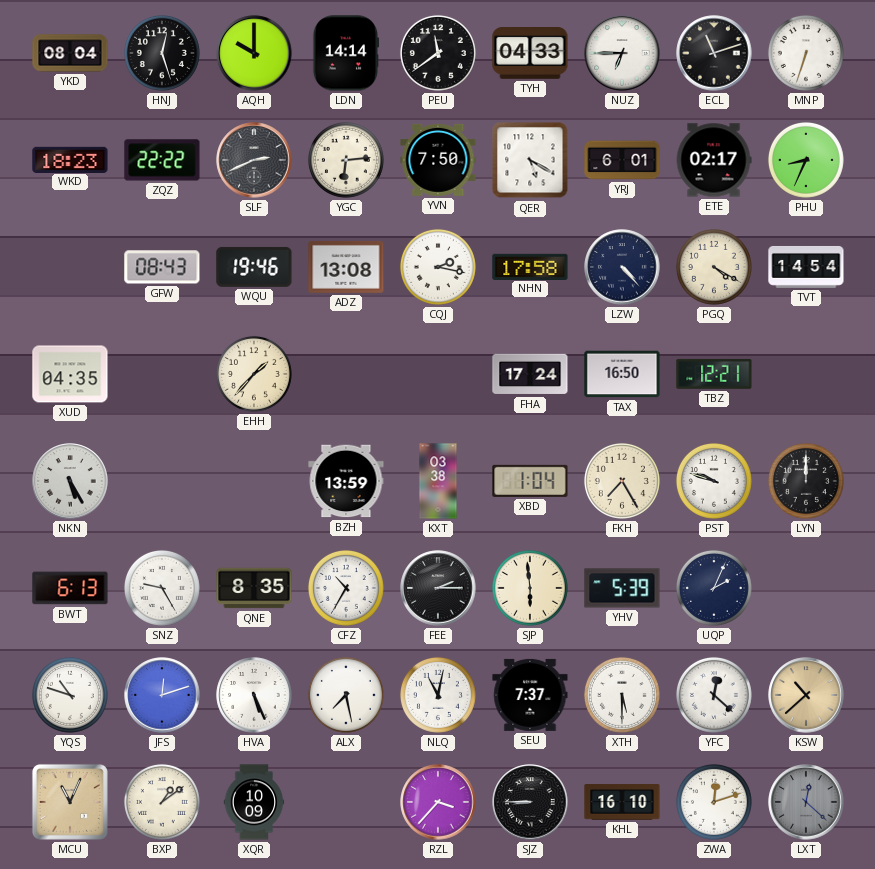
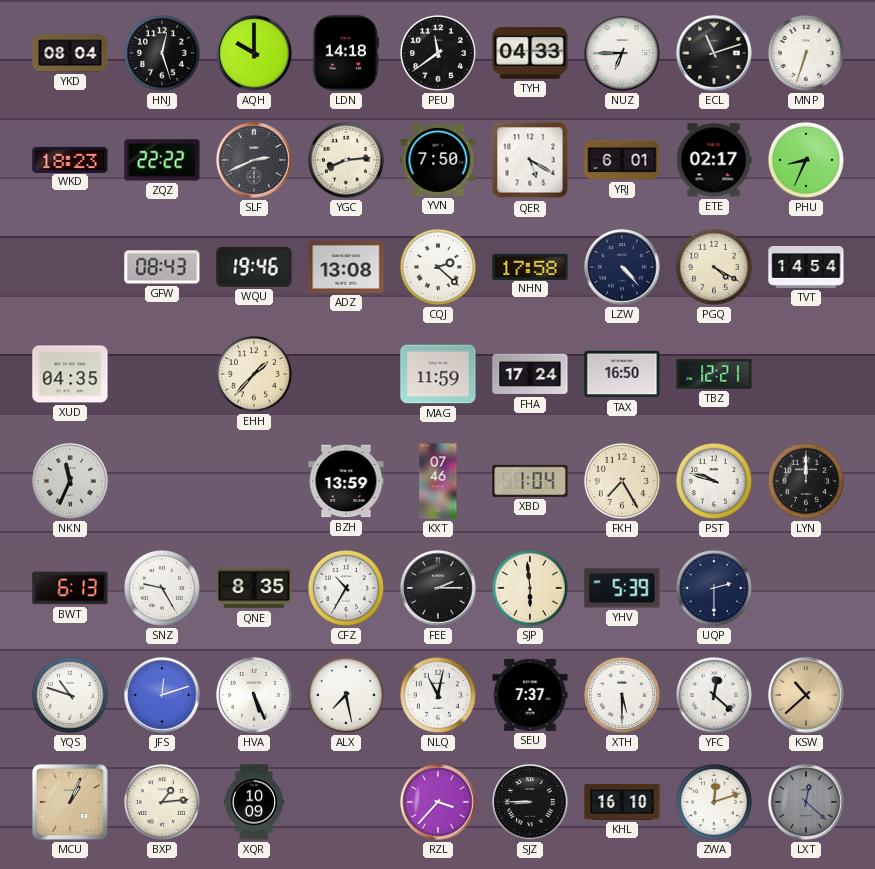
LDN: 14:14 -> 14:18
YGC: 6:14 -> 8:14
CQJ: 2:17 -> 2:22
MAG: none -> 11:59
NKN: 5:25 -> 11:34
KXT: 03:38 -> 07:46
UQP: 2:04 -> 2:30
MCU: 11:04 -> 1:04
BXP: 1:09 -> 1:14
